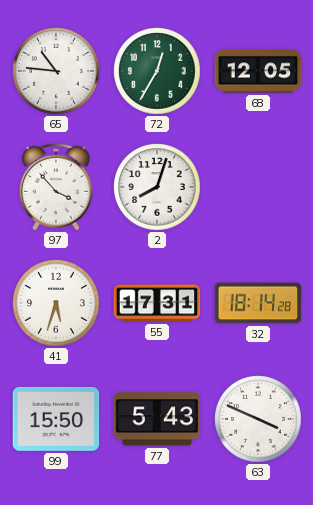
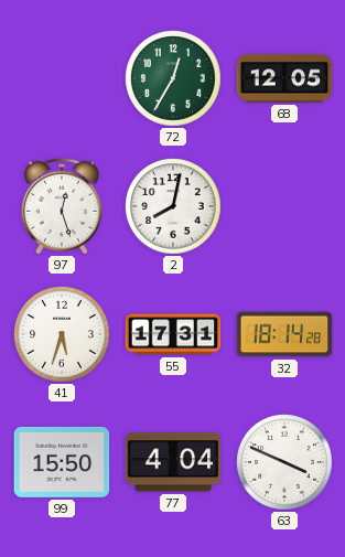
65: 10:46 -> none
97: 3:53 -> 12:27
2: 8:03 -> 8:02
77: 5:43 -> 4:04
